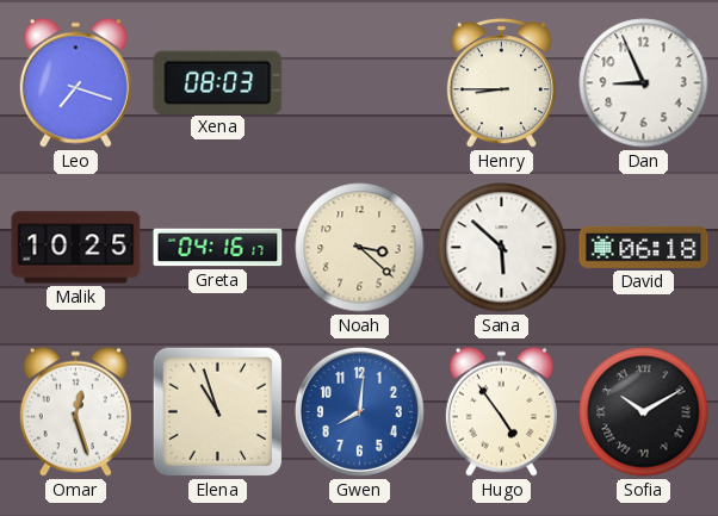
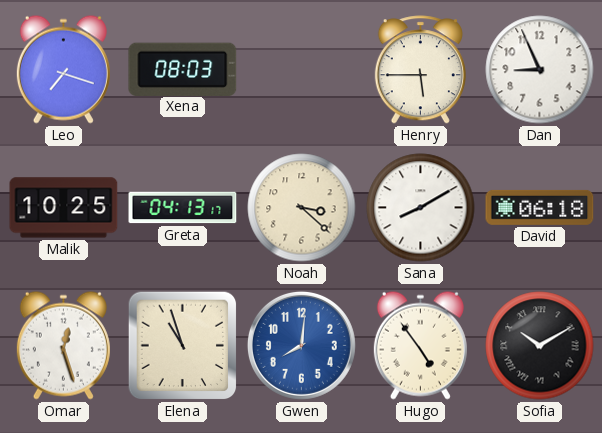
Henry: 8:45 -> 5:45
Greta: 04:16 -> 04:13
Sana: 5:52 -> 8:10
